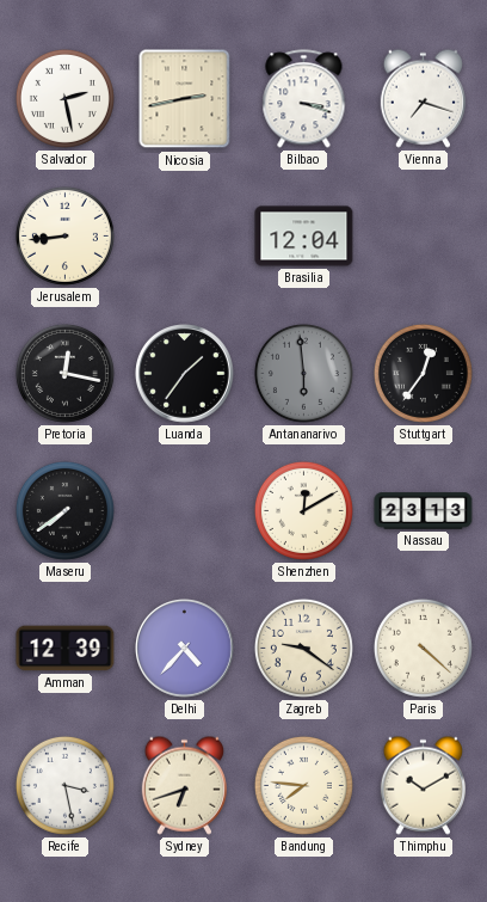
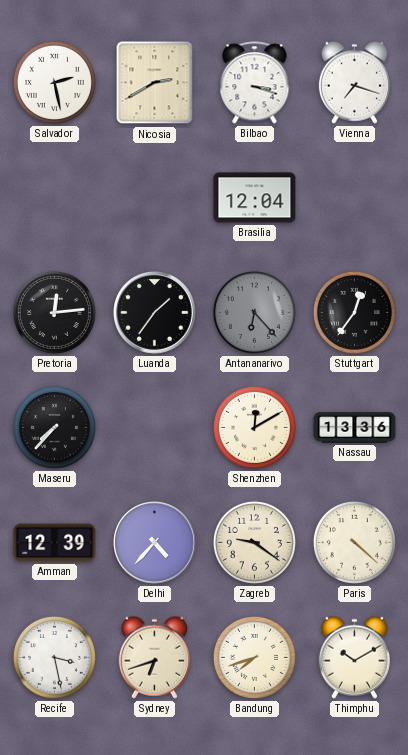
Nicosia: 2:43 -> 2:40
Jerusalem: 8:44 -> none
Pretoria: 12:17 -> 12:14
Antananarivo: 5:59 -> 6:23
Maseru: 7:39 -> 7:37
Nassau: 23:13 -> 13:36
Bandung: 7:46 -> 7:42
